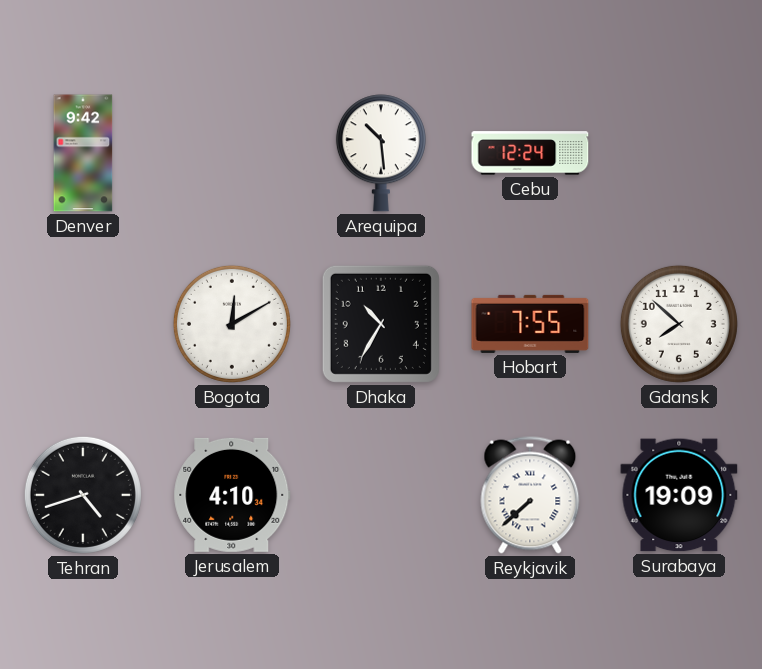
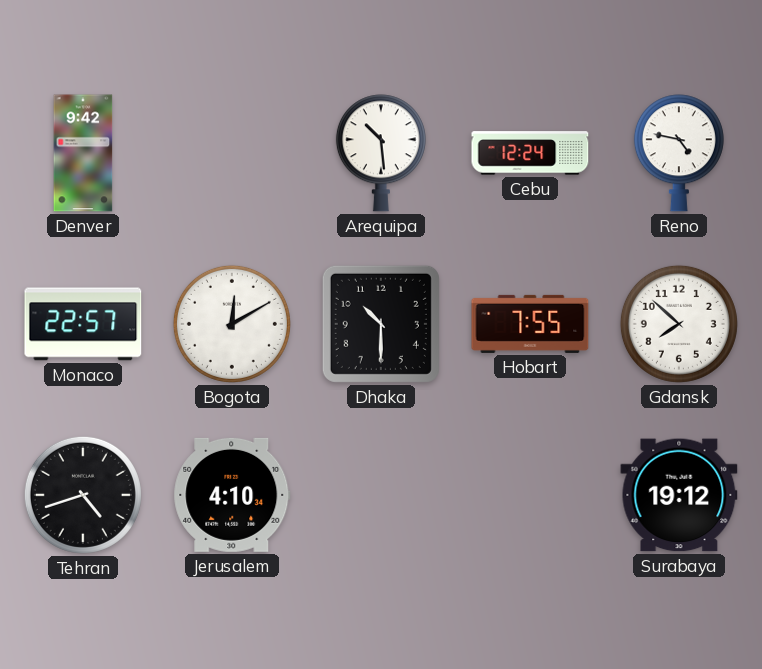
Reno: none -> 4:47
Monaco: none -> 22:57
Dhaka: 10:35 -> 10:30
Reykjavik: 7:38 -> none
Surabaya: 19:09 -> 19:12
